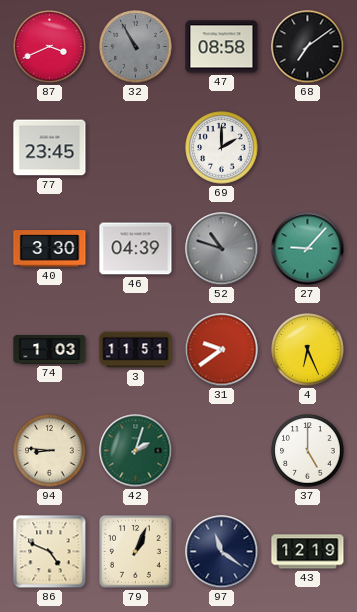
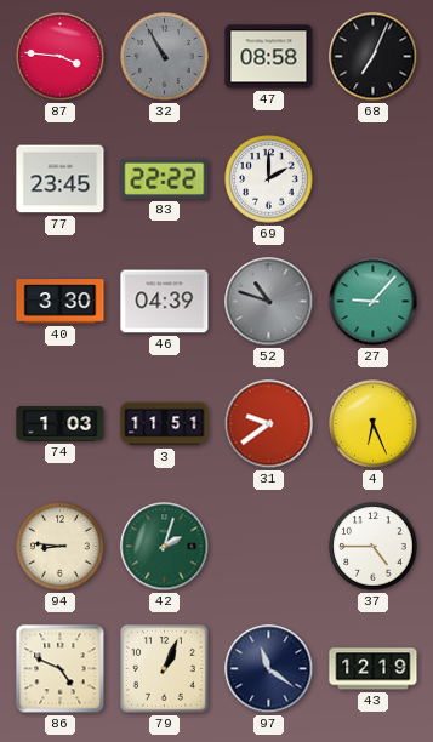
87: 3:41 -> 3:46
68: 7:09 -> 7:04
83: none -> 22:22
37: 5:00 -> 4:45
